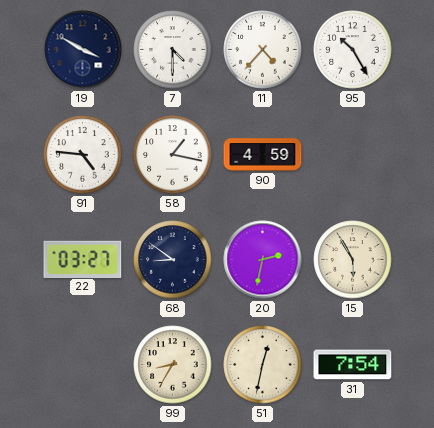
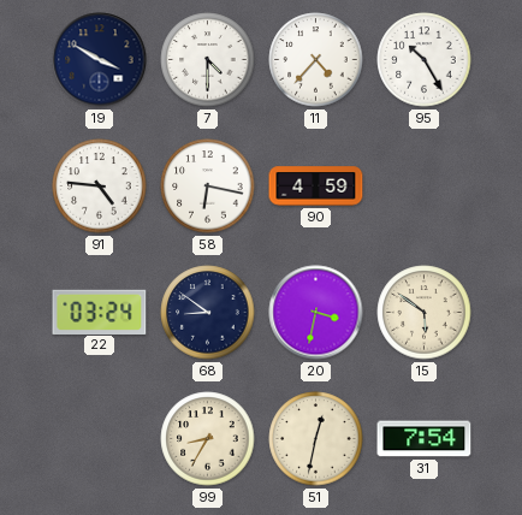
58: 1:17 -> 6:17
22: 03:27 -> 03:24
20: 2:32 -> 3:32
15: 5:55 -> 5:51
